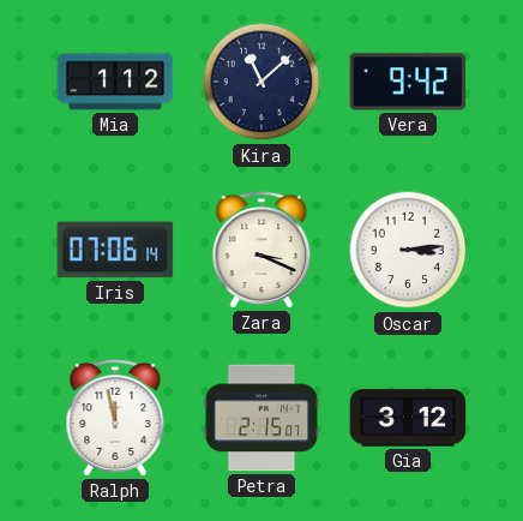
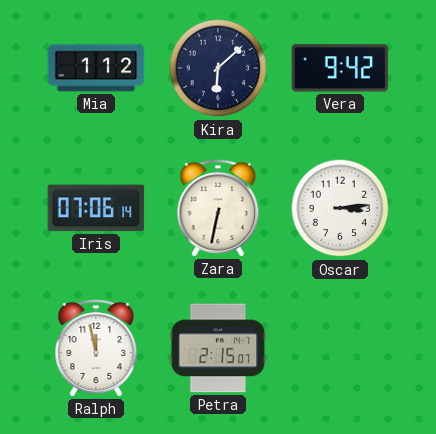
Kira: 11:08 -> 6:08
Zara: 3:19 -> 6:32
Gia: 3:12 -> none
